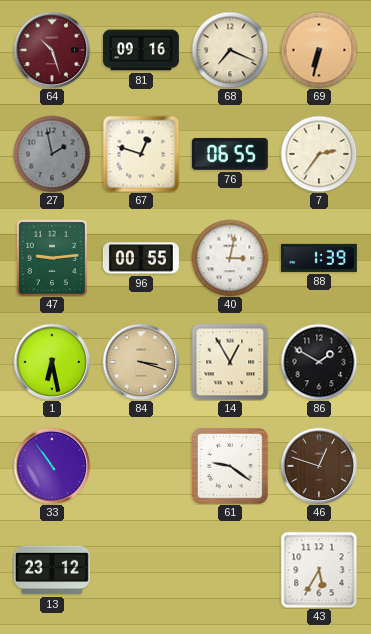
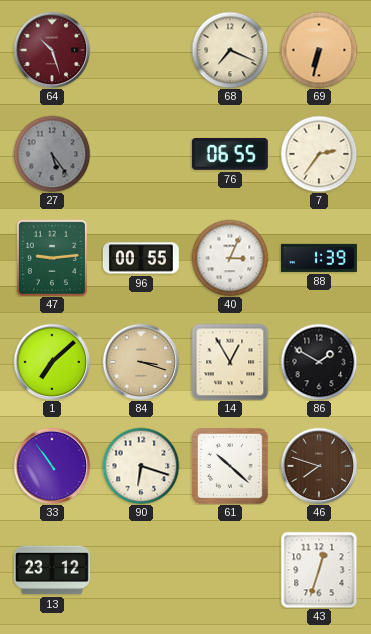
81: 09:16 -> none
27: 1:58 -> 5:24
67: 12:48 -> none
40: 3:02 -> 3:04
1: 6:28 -> 7:08
90: none -> 6:18
61: 9:21 -> 10:22
46: 12:48 -> 7:48
43: 5:35 -> 12:33
